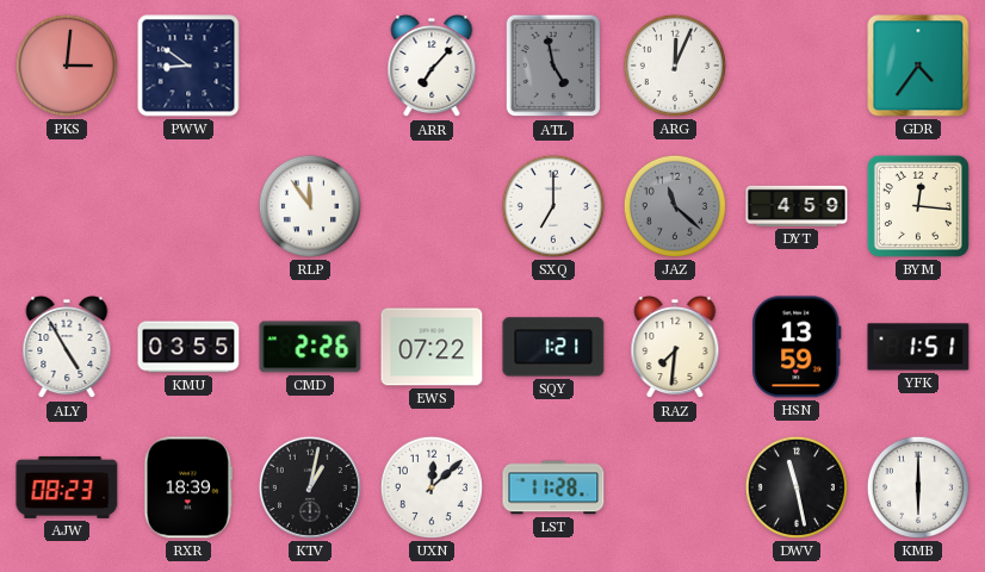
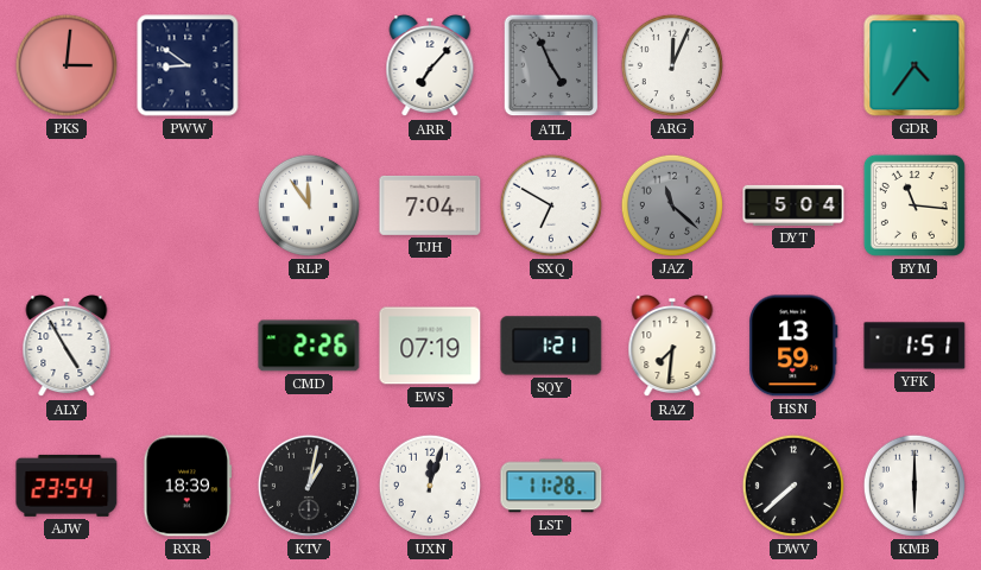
ATL: 4:58 -> 4:56
TJH: none -> 7:04
SXQ: 7:00 -> 6:50
DYT: 4:59 -> 5:04
BYM: 12:16 -> 11:16
KMU: 03:55 -> none
EWS: 07:22 -> 07:19
AJW: 08:23 -> 23:54
UXN: 12:08 -> 12:03
DWV: 11:28 -> 7:38
